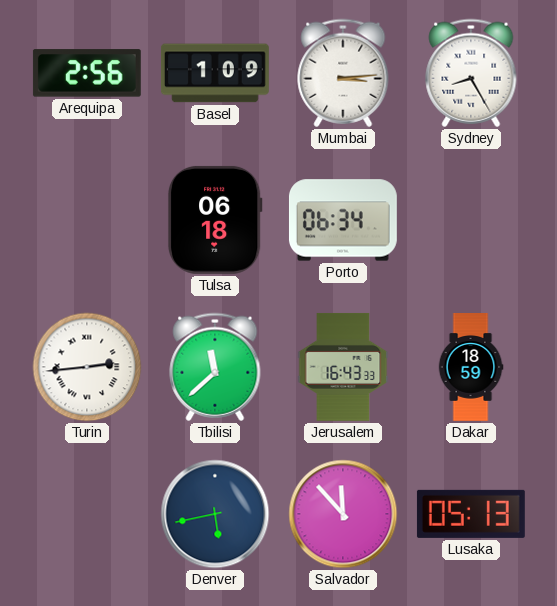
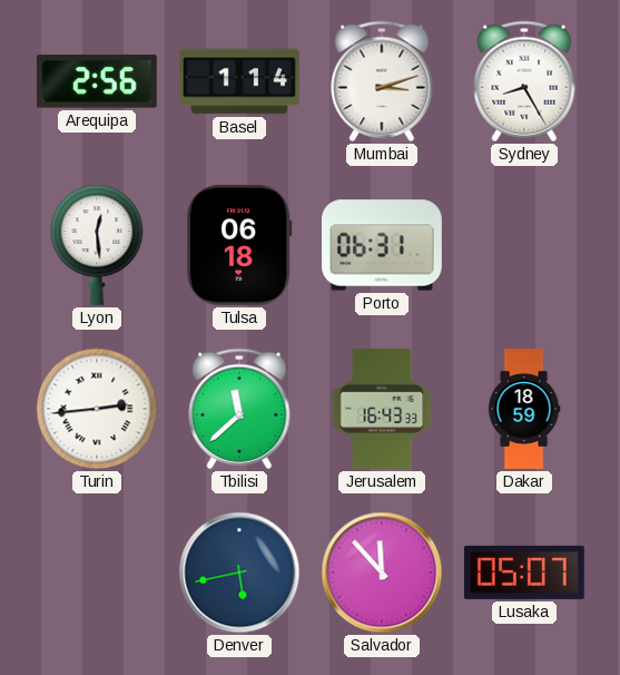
Basel: 1:09 -> 1:14
Mumbai: 3:14 -> 3:12
Lyon: none -> 12:29
Porto: 06:34 -> 06:31
Lusaka: 05:13 -> 05:07
